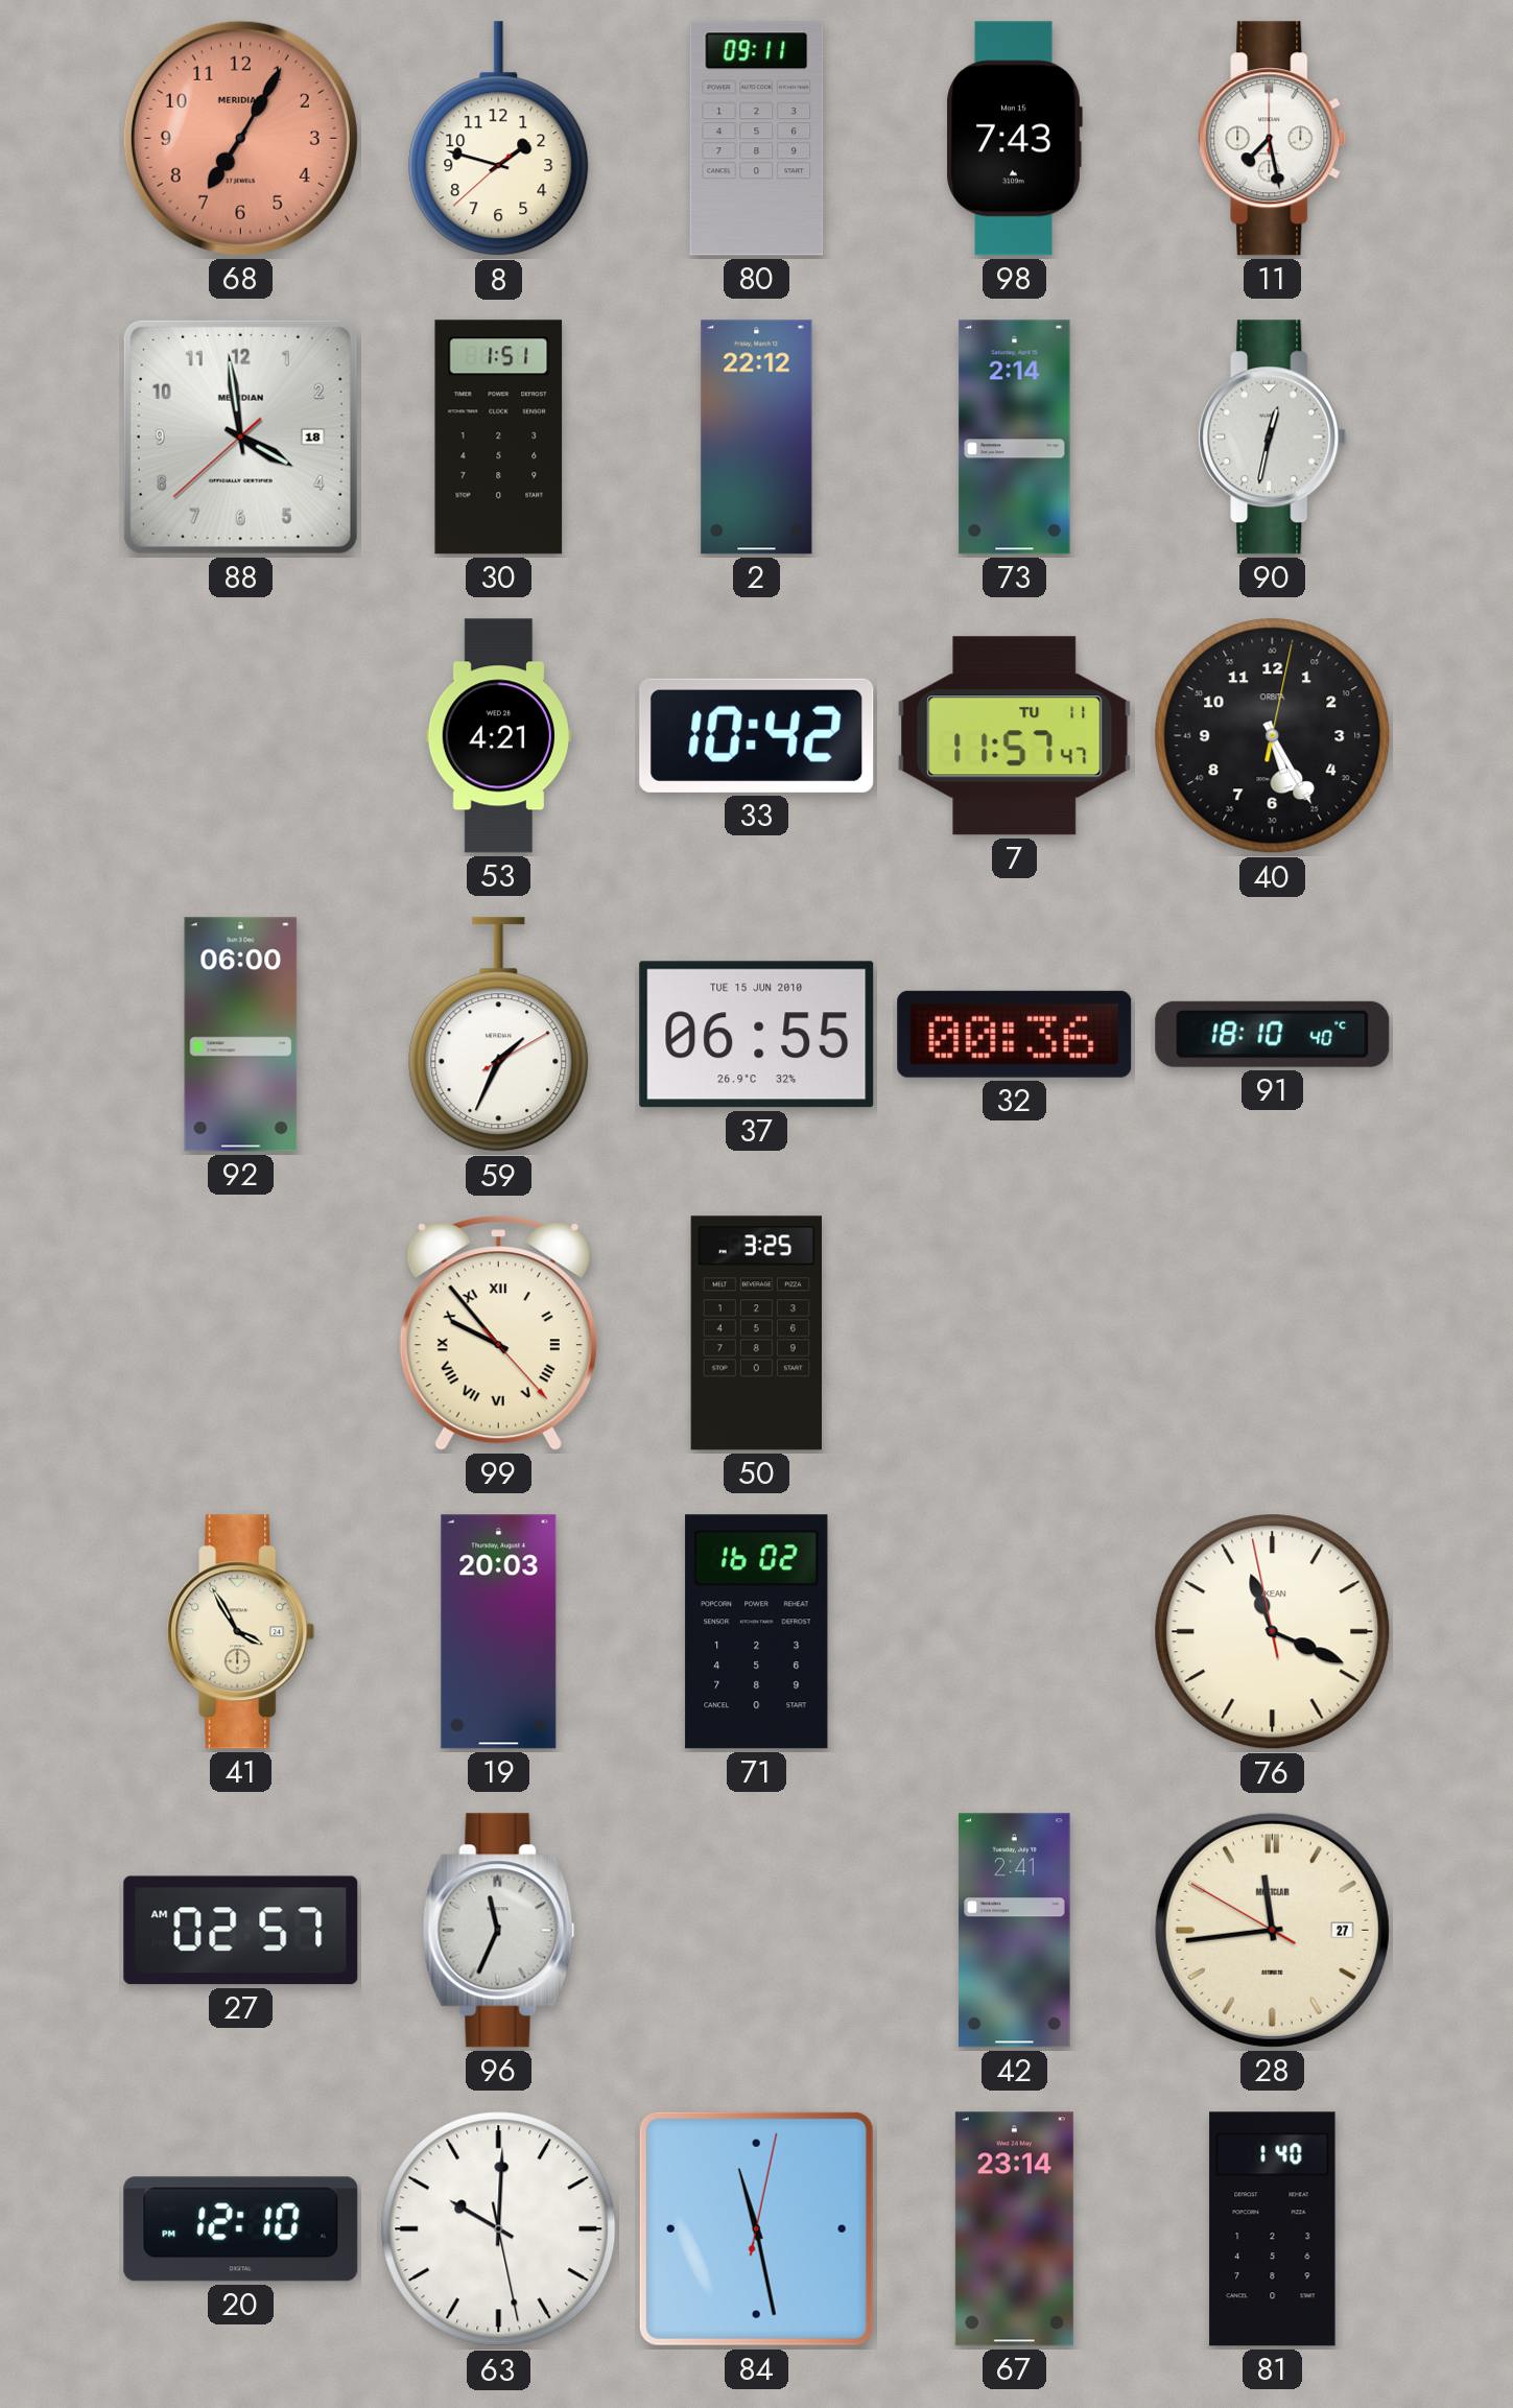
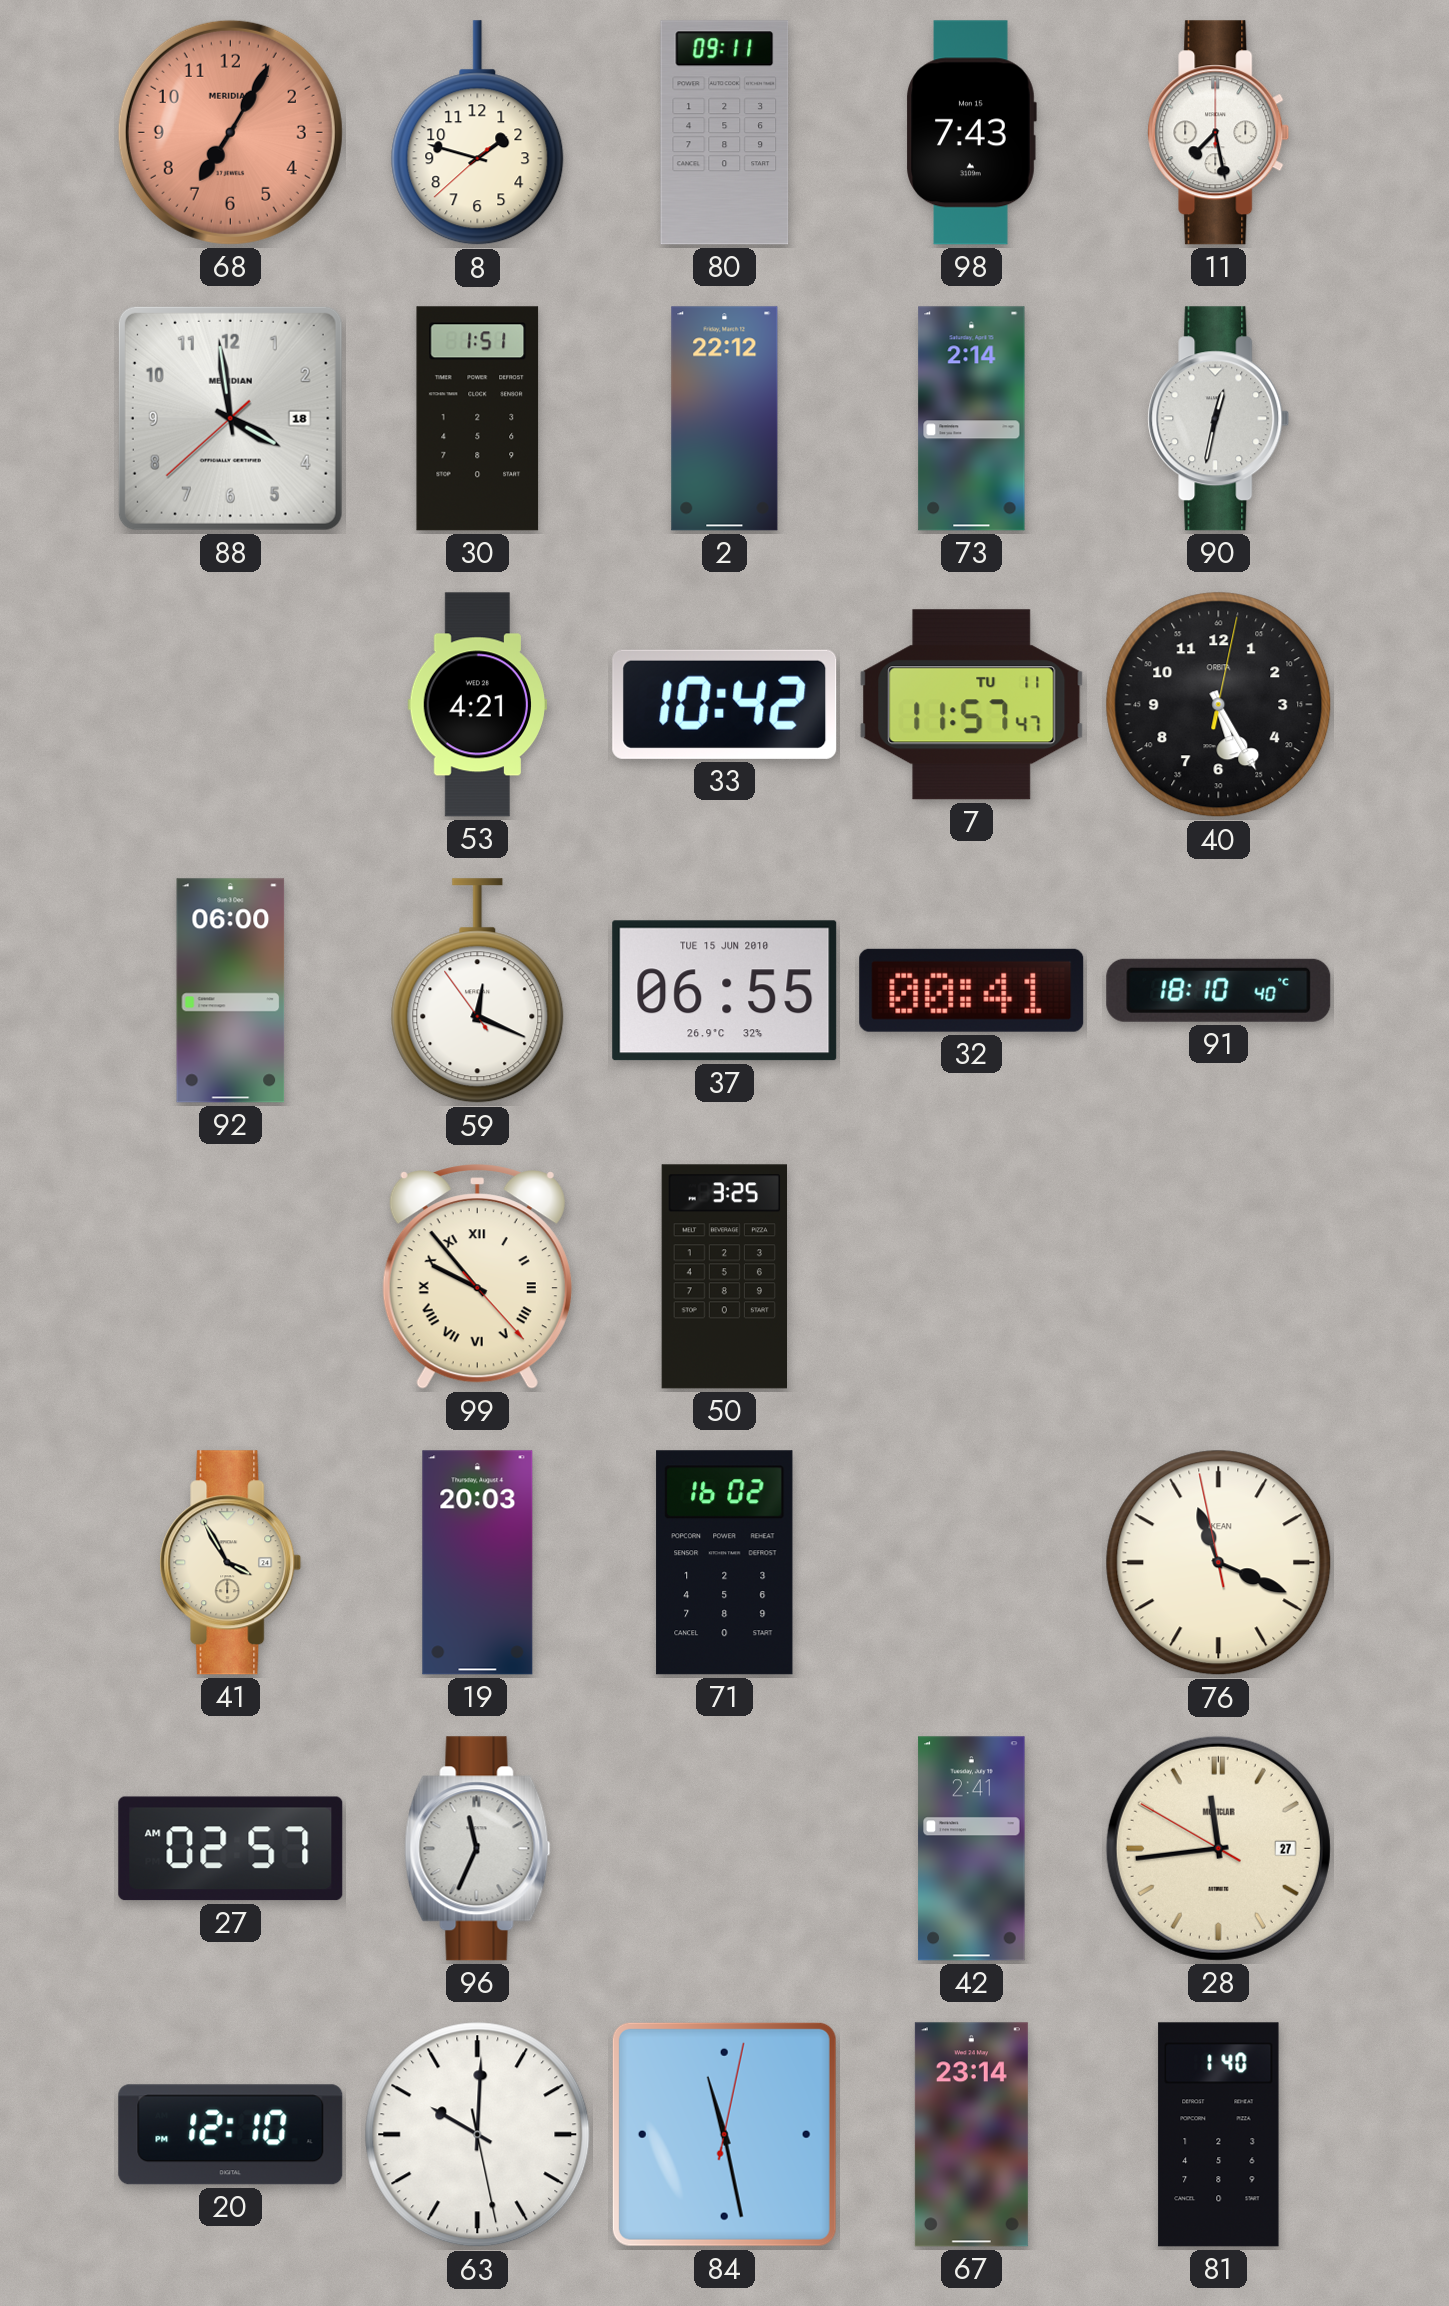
59: 1:34 -> 12:18
32: 00:36 -> 00:41
